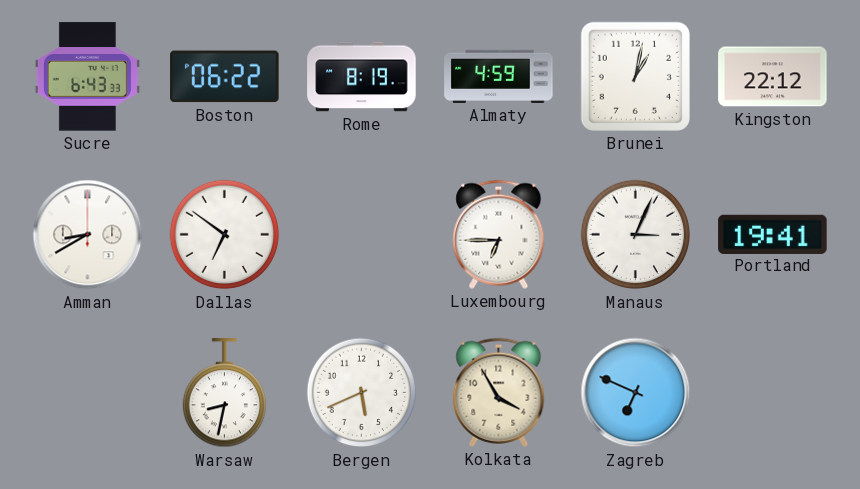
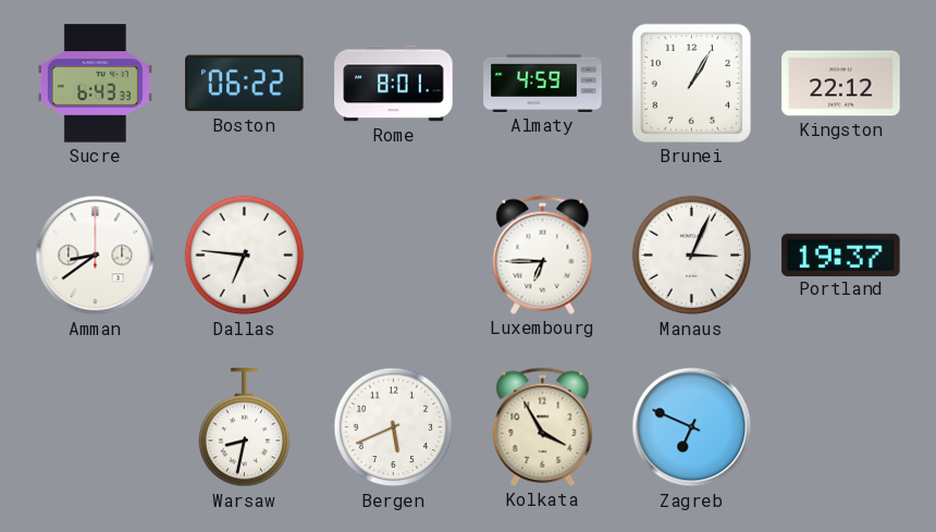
Rome: 8:19 -> 8:01
Brunei: 1:02 -> 1:05
Amman: 8:40 -> 8:39
Dallas: 6:51 -> 6:46
Portland: 19:41 -> 19:37
